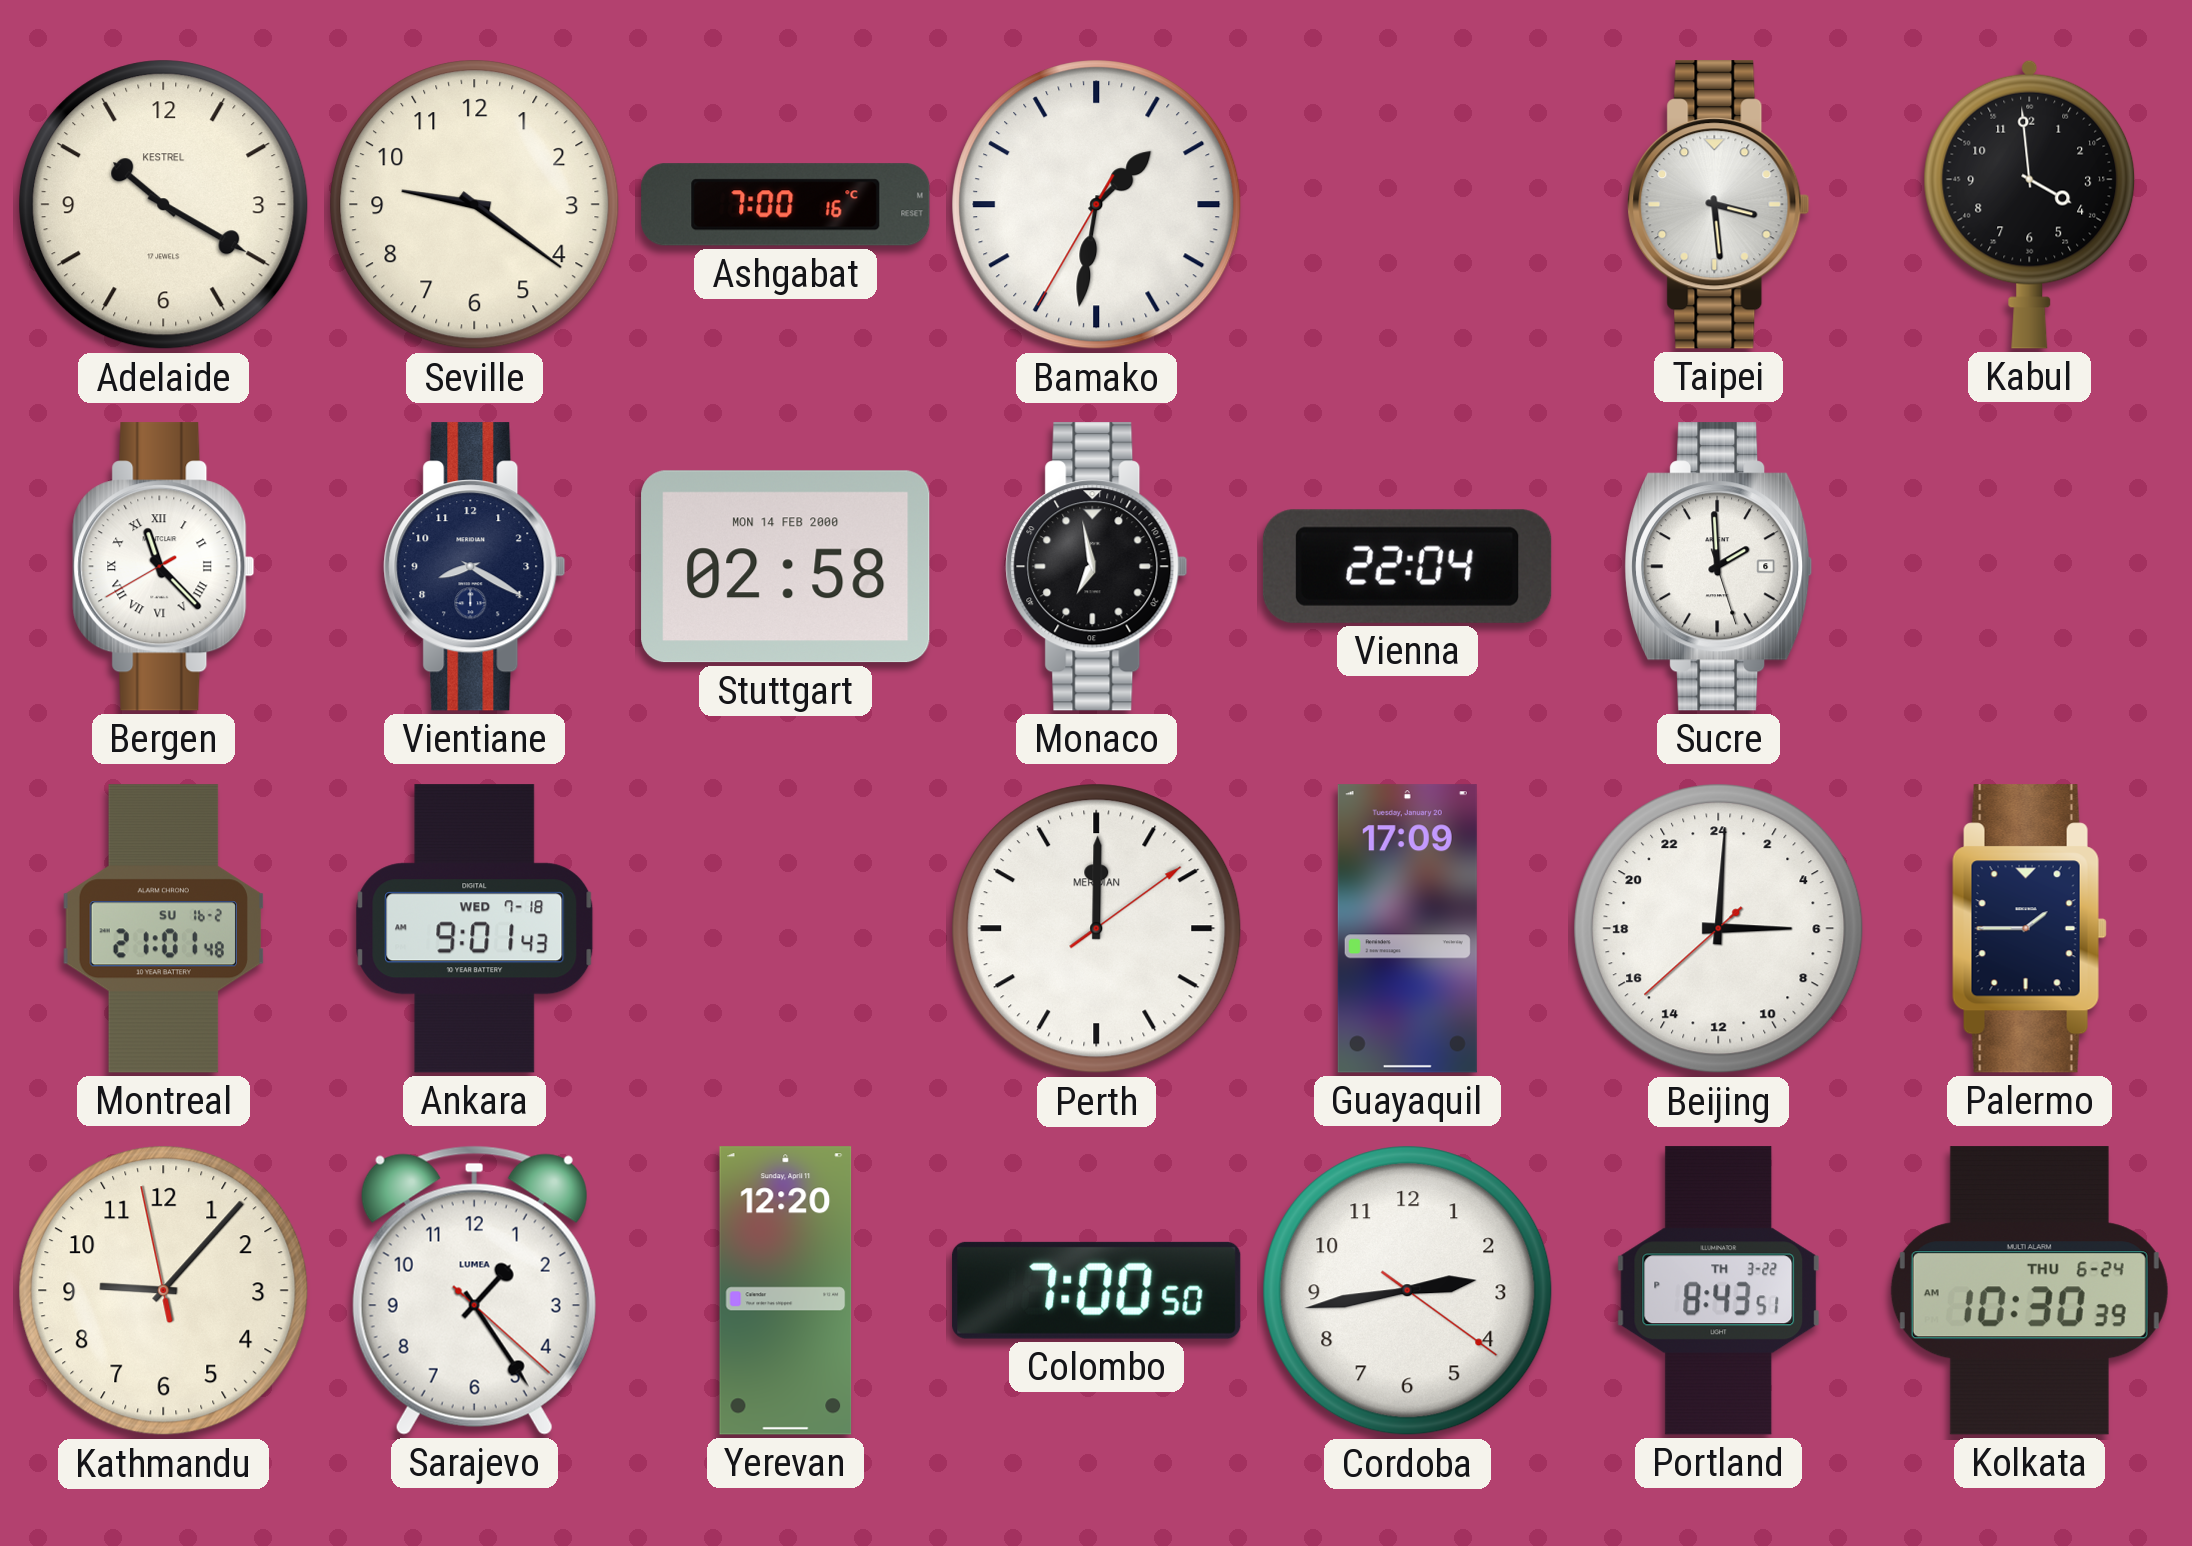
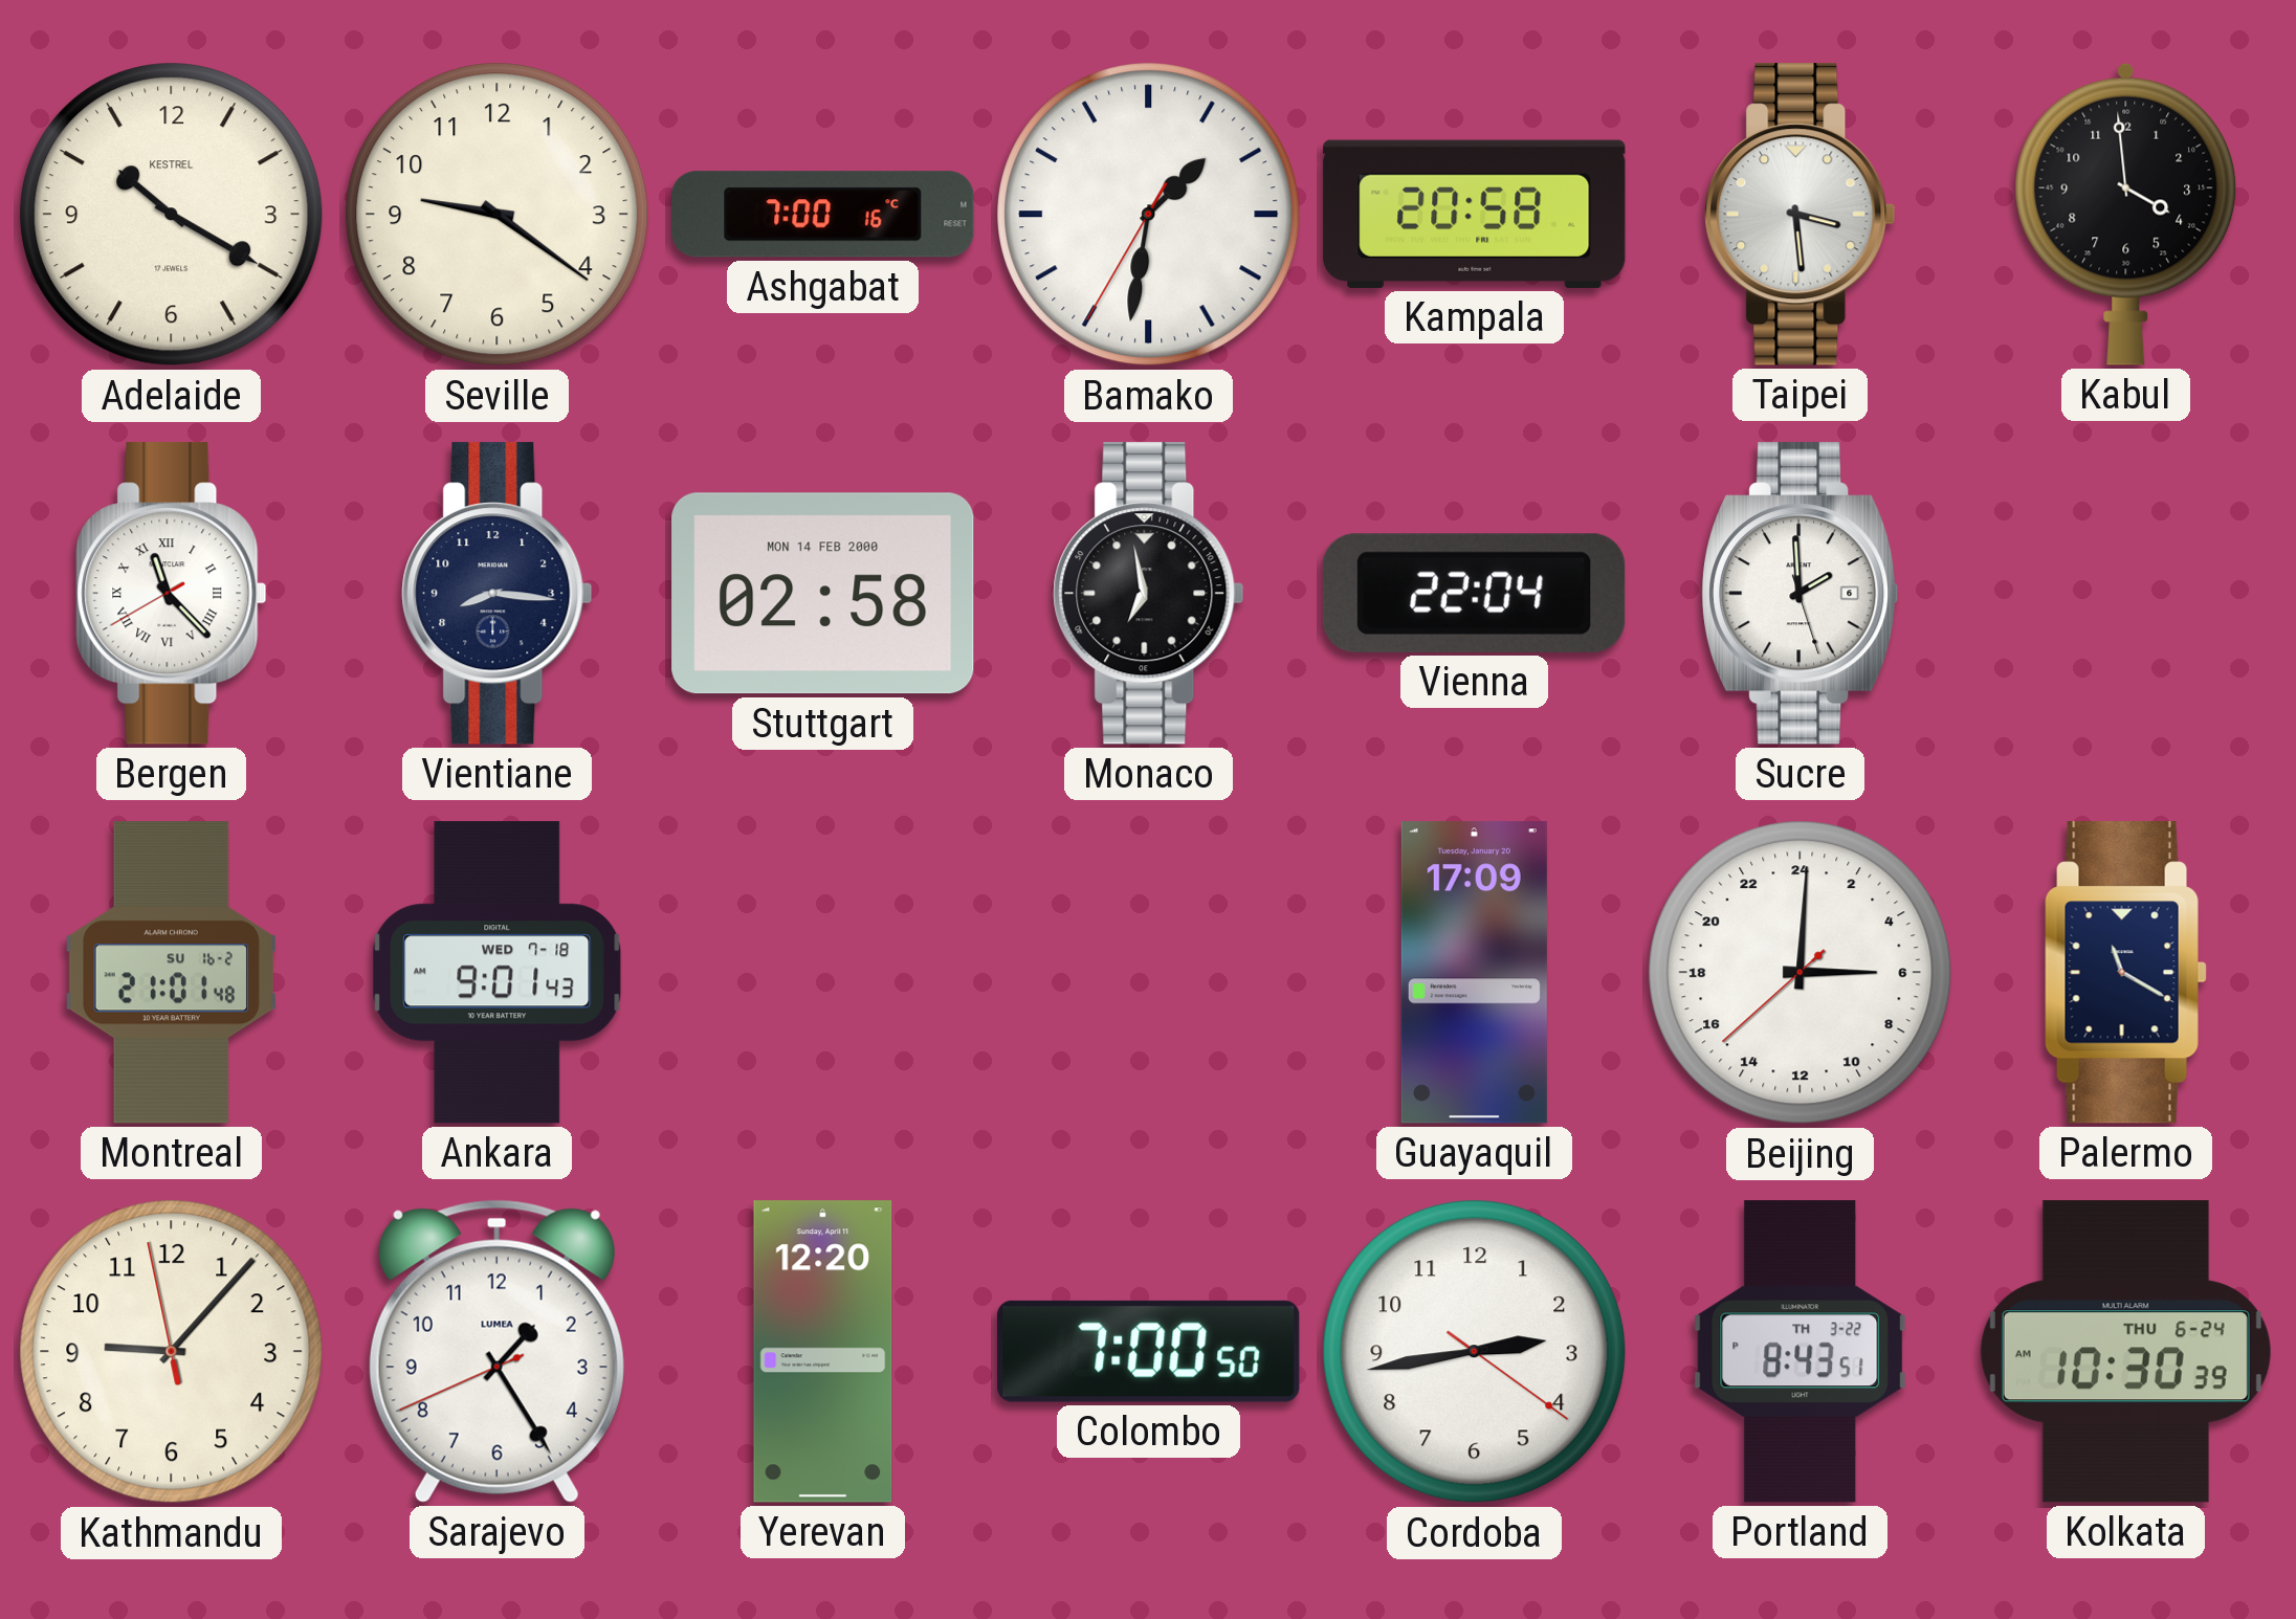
Kampala: none -> 20:58
Vientiane: 8:20 -> 8:16
Perth: 12:00 -> none
Palermo: 1:45 -> 11:20
Sarajevo: 1:24:22 -> 1:24:41
